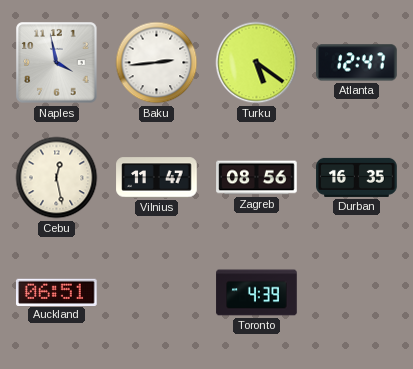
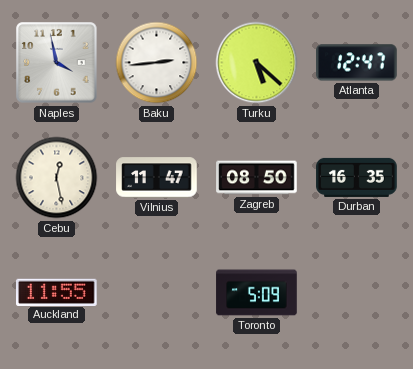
Turku: 5:21 -> 5:22
Zagreb: 08:56 -> 08:50
Auckland: 06:51 -> 11:55
Toronto: 4:39 -> 5:09
